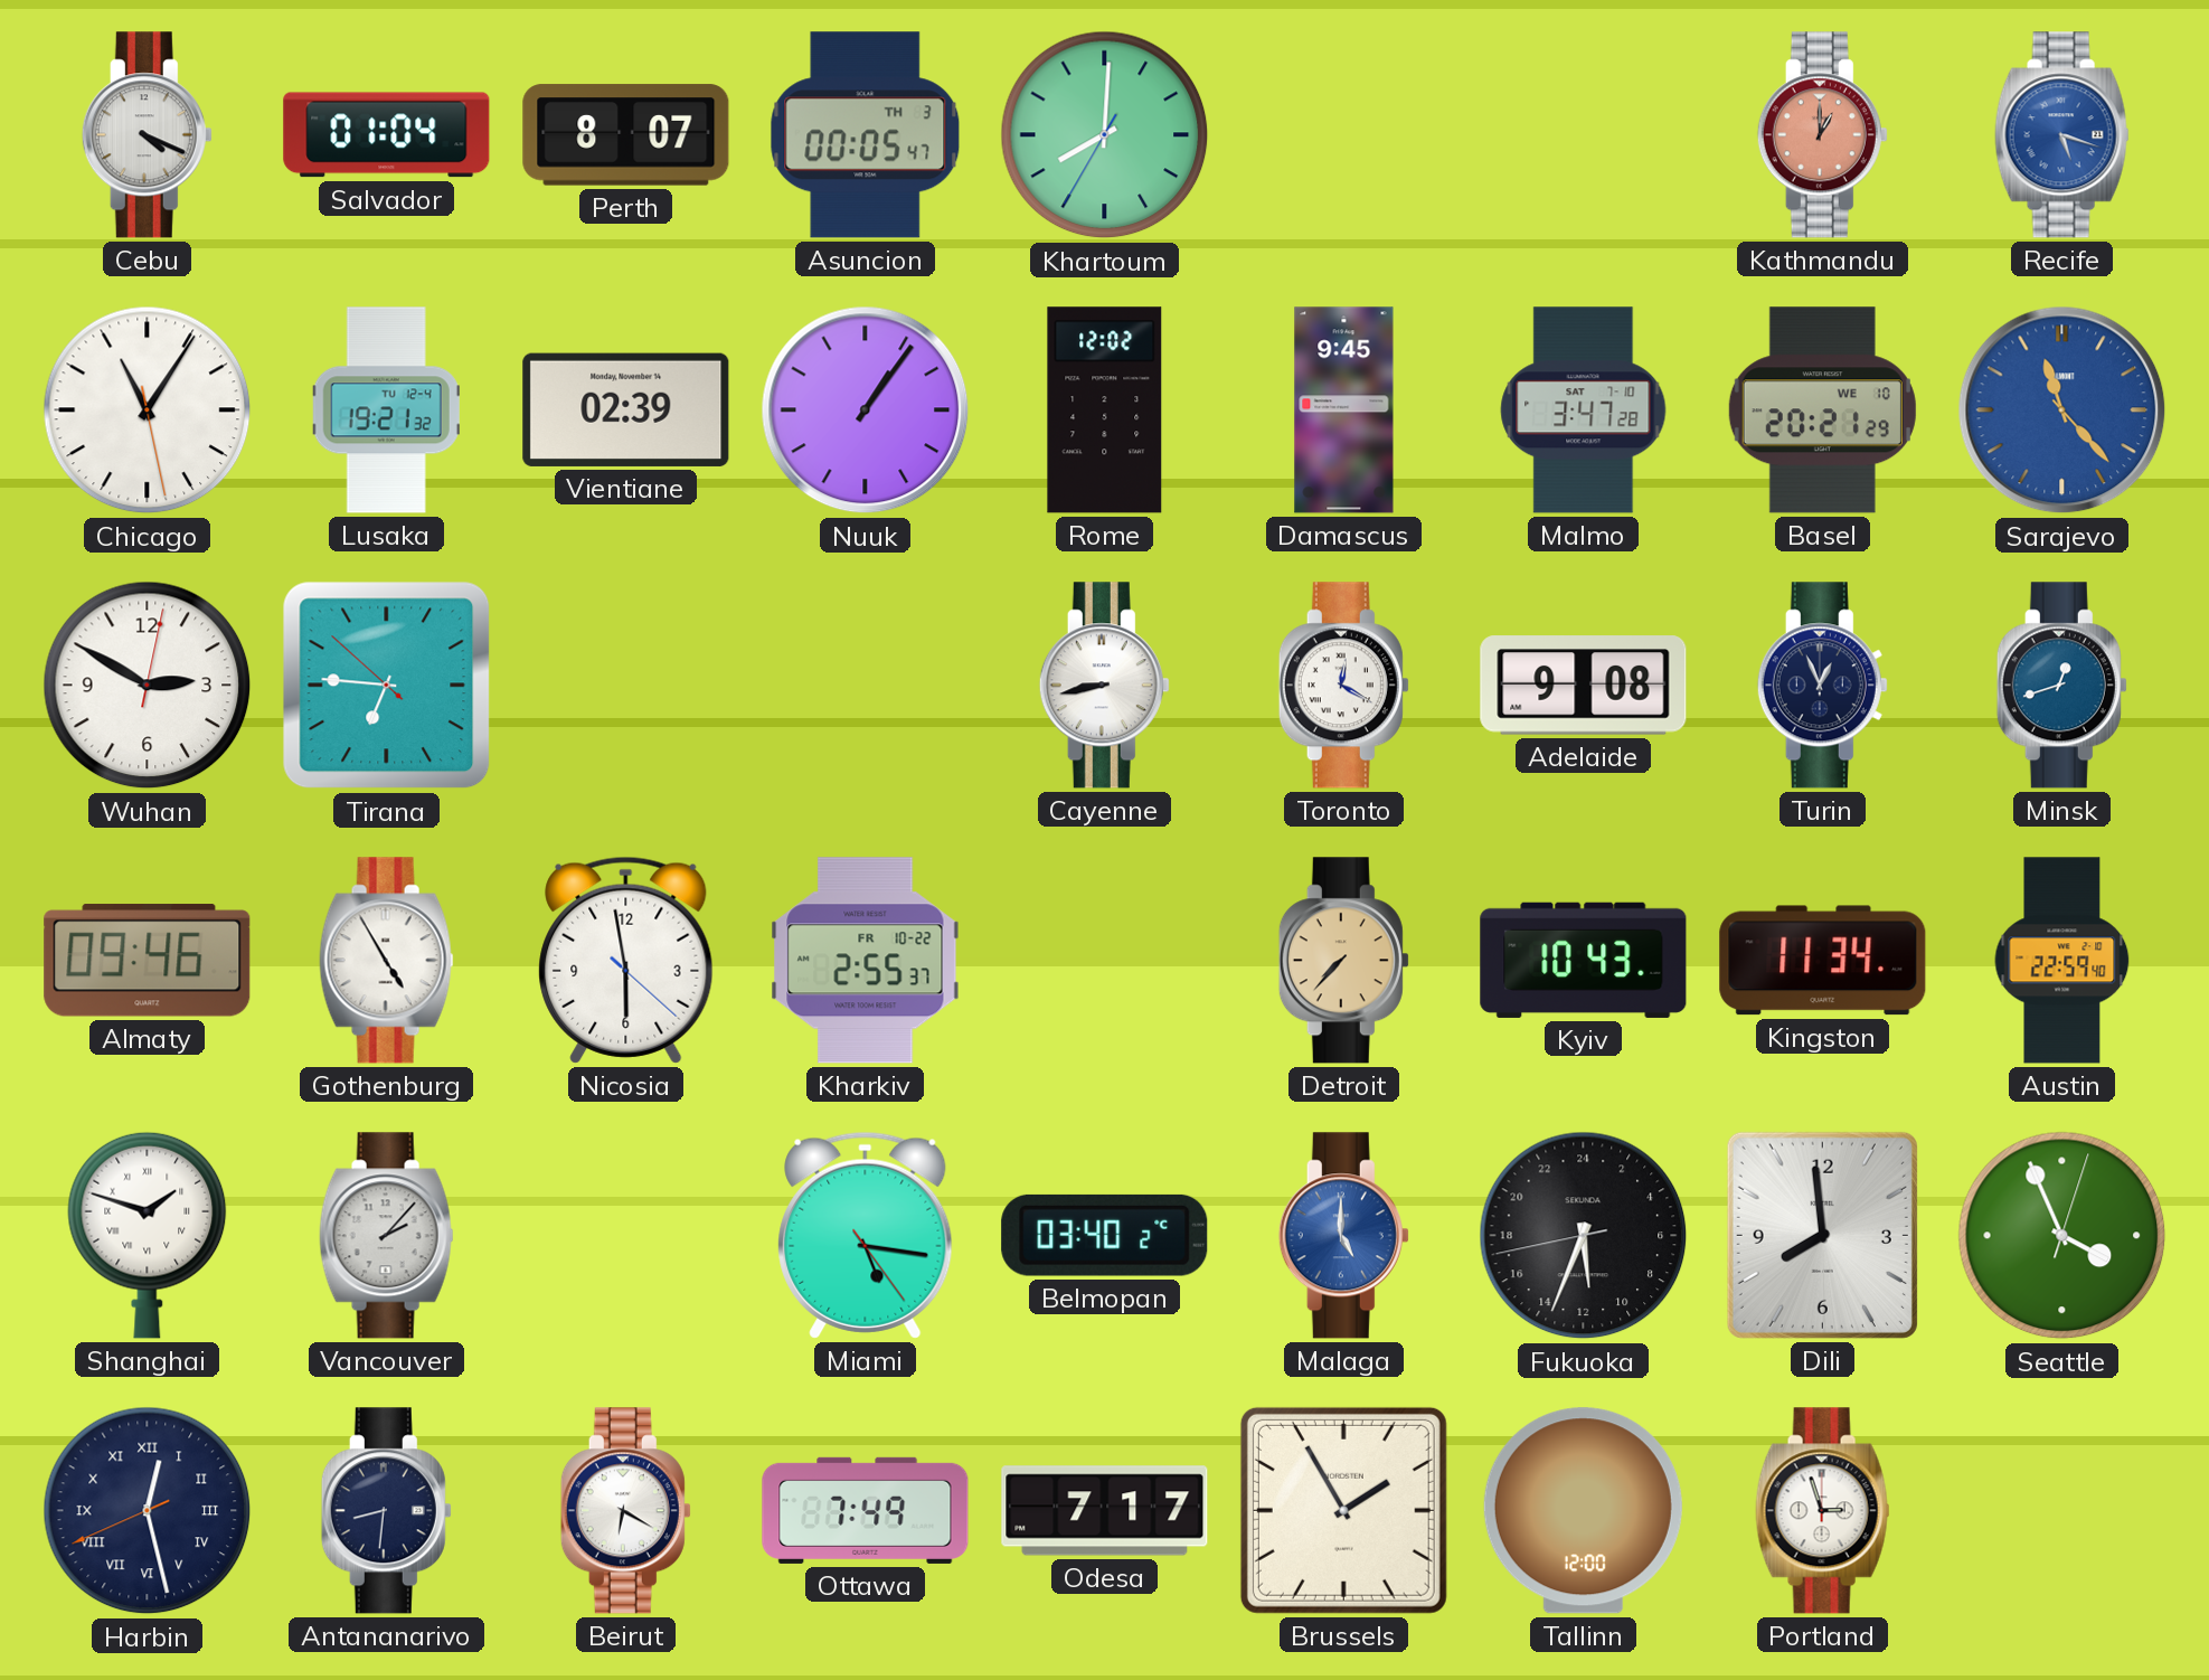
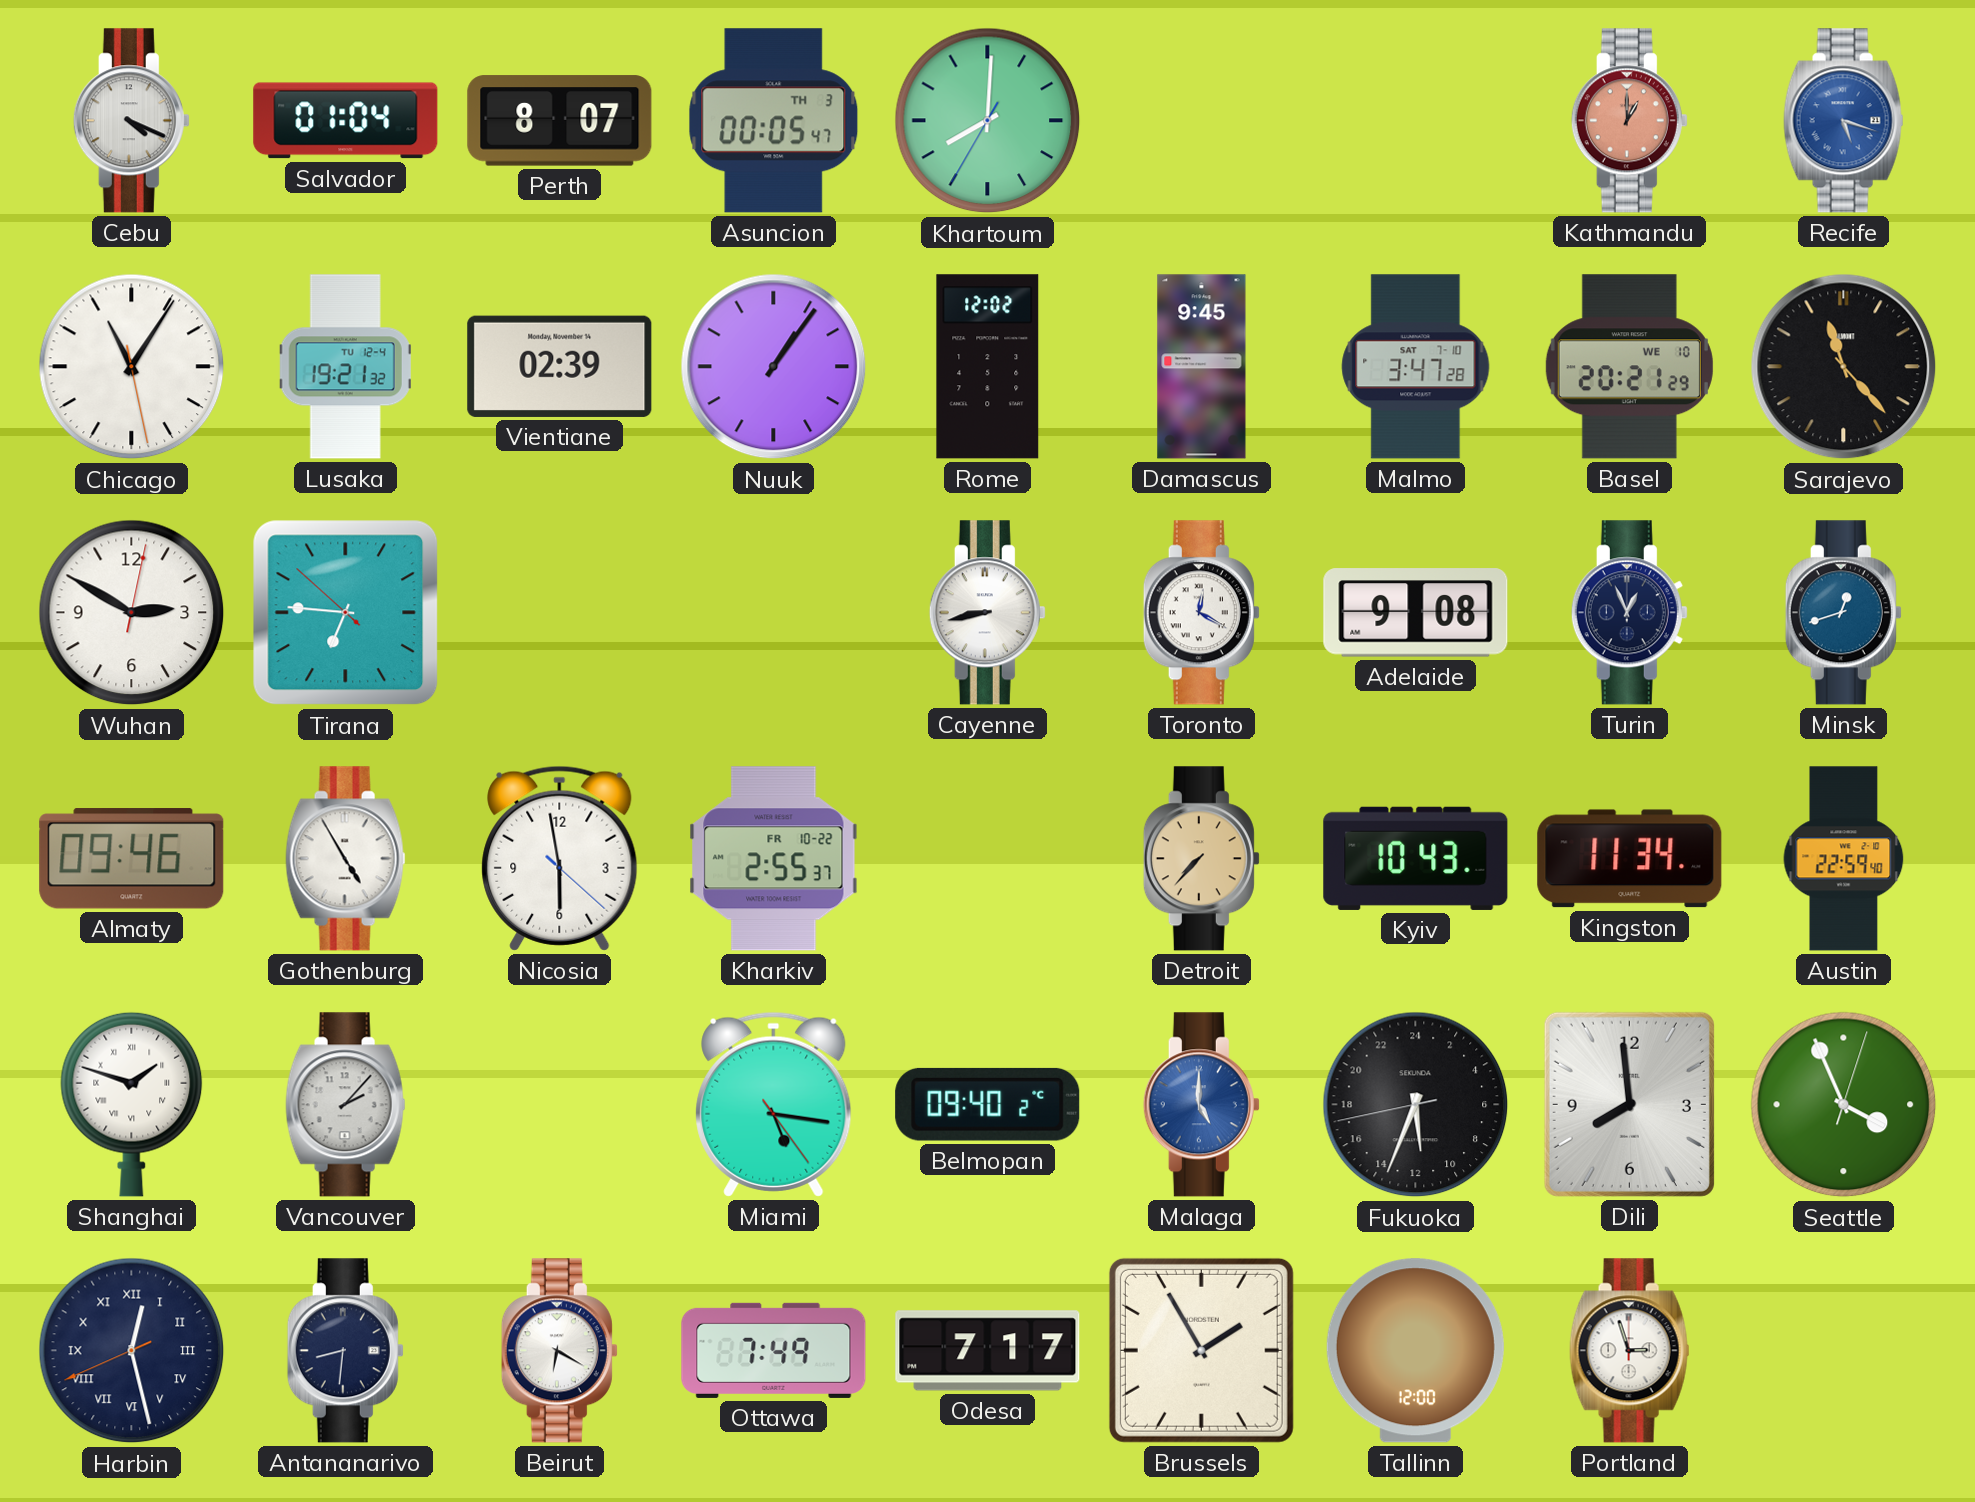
Sarajevo dial: blue -> black
Belmopan: 03:40 -> 09:40
